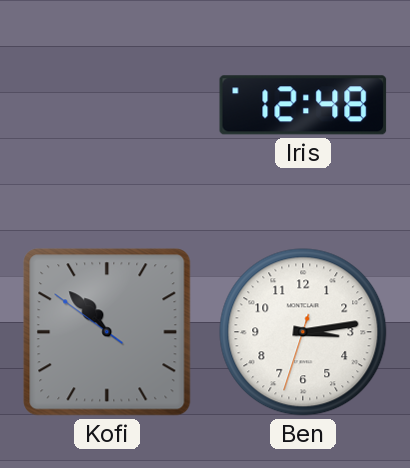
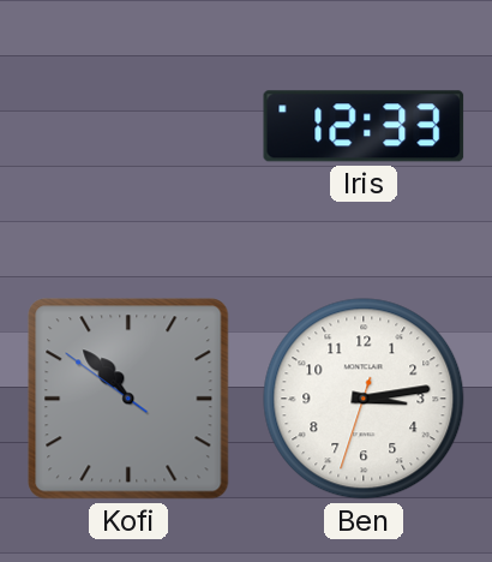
Iris: 12:48 -> 12:33
